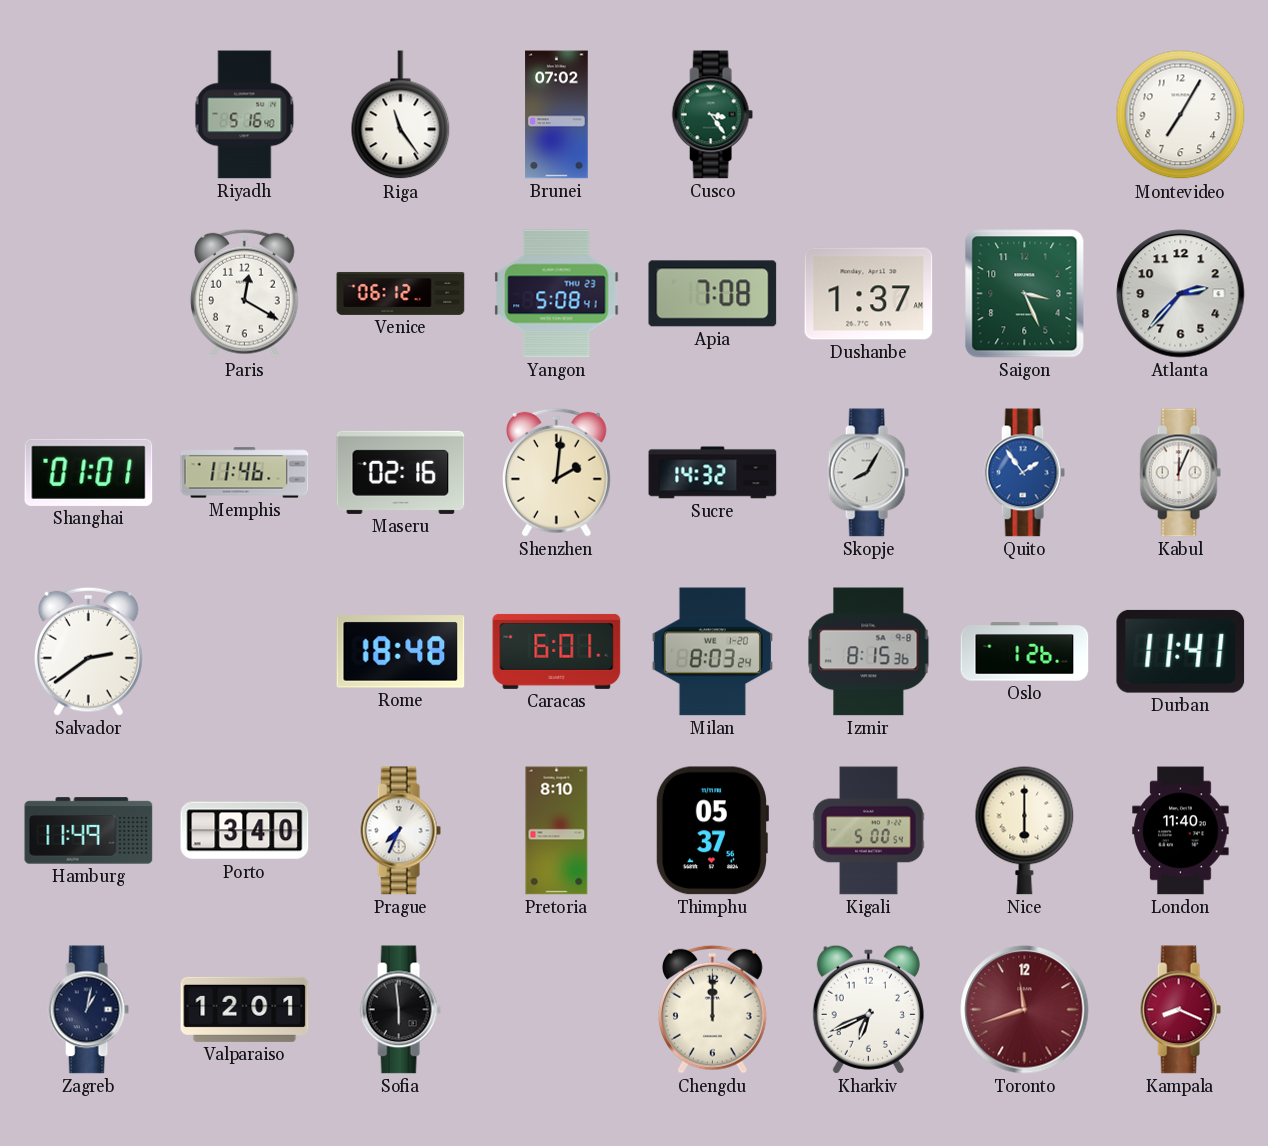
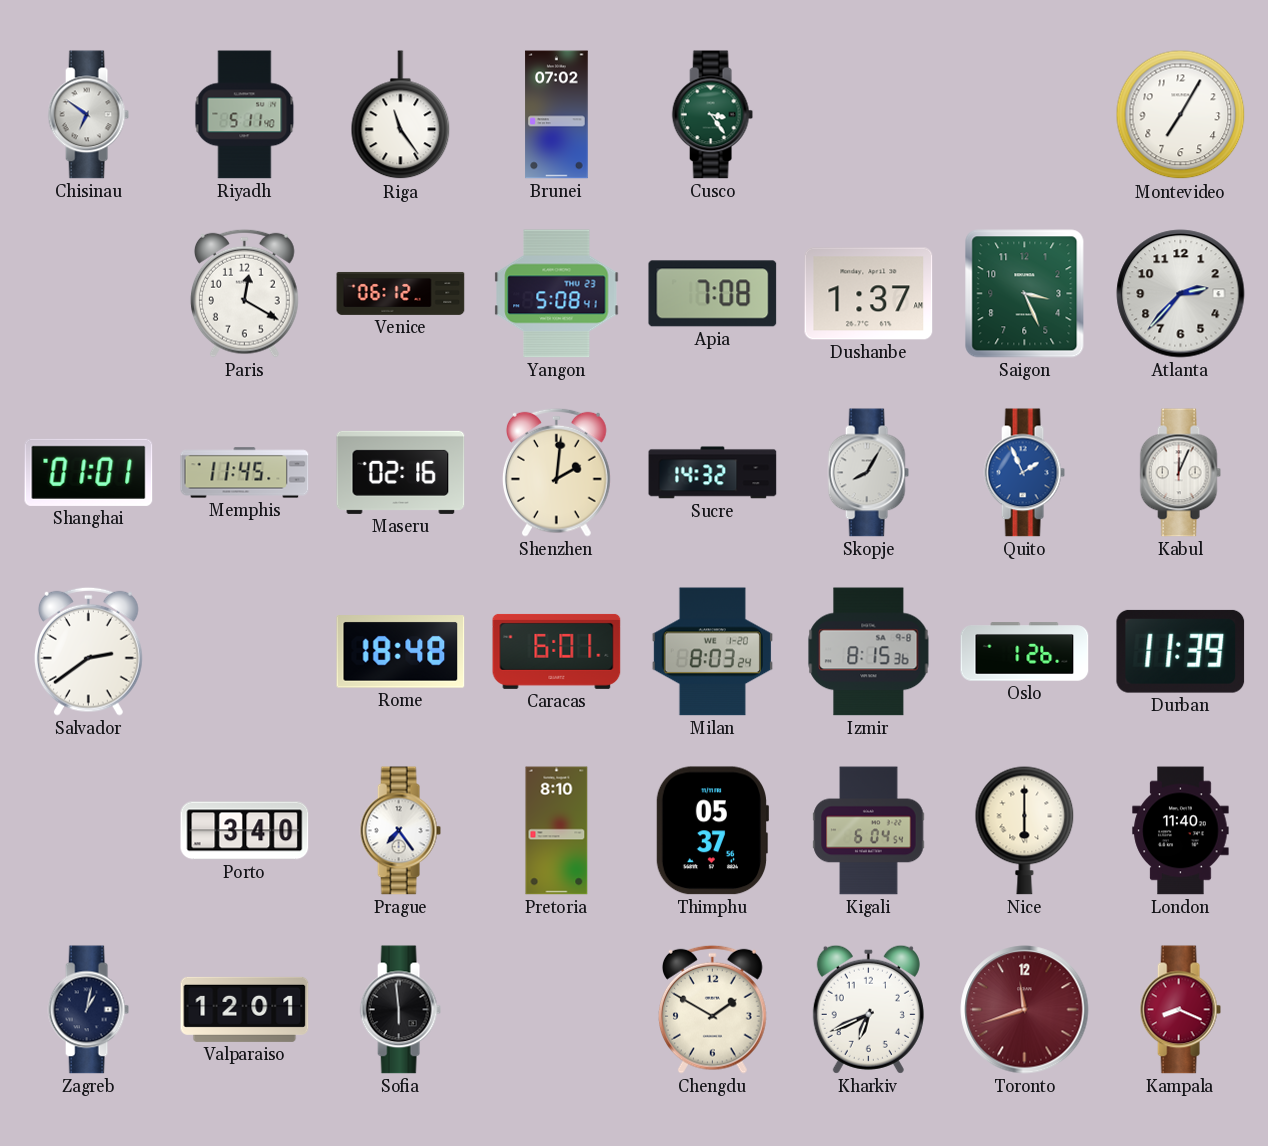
Chisinau: none -> 6:51
Riyadh: 5:16 -> 5:11
Memphis: 11:46 -> 11:45
Quito: 1:54 -> 1:56
Durban: 11:41 -> 11:39
Hamburg: 11:49 -> none
Prague: 7:34 -> 7:24
Kigali: 5:00 -> 6:04
Chengdu: 12:00 -> 1:50
